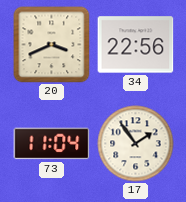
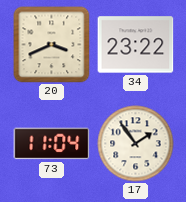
34: 22:56 -> 23:22
